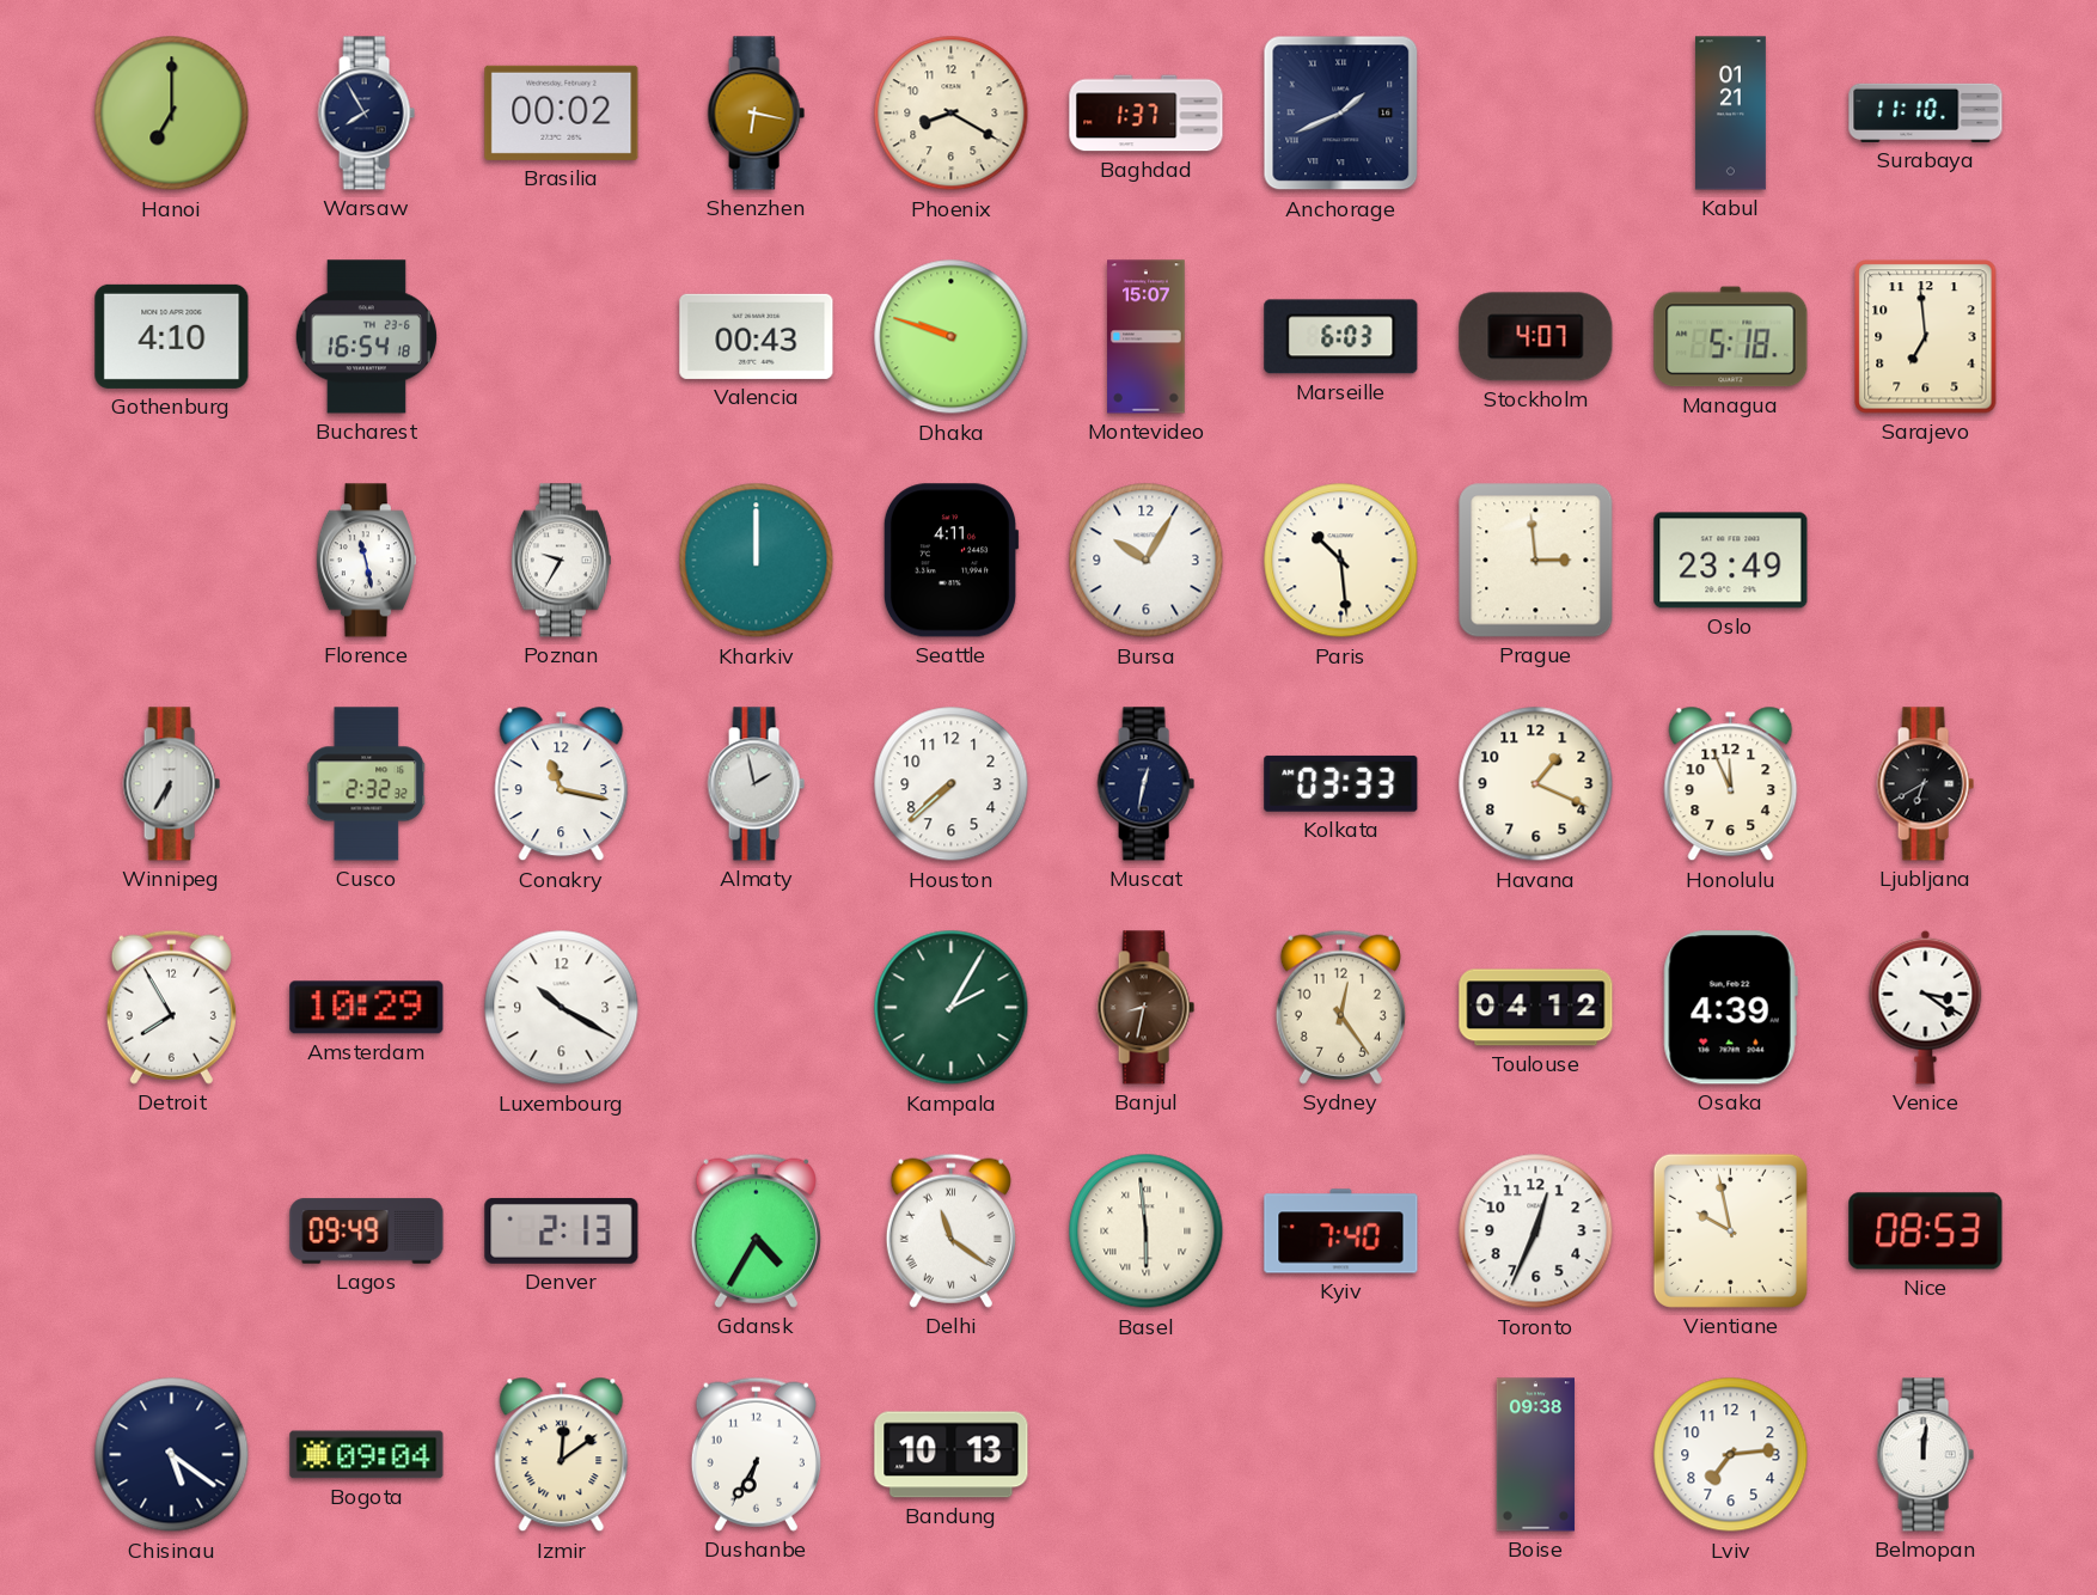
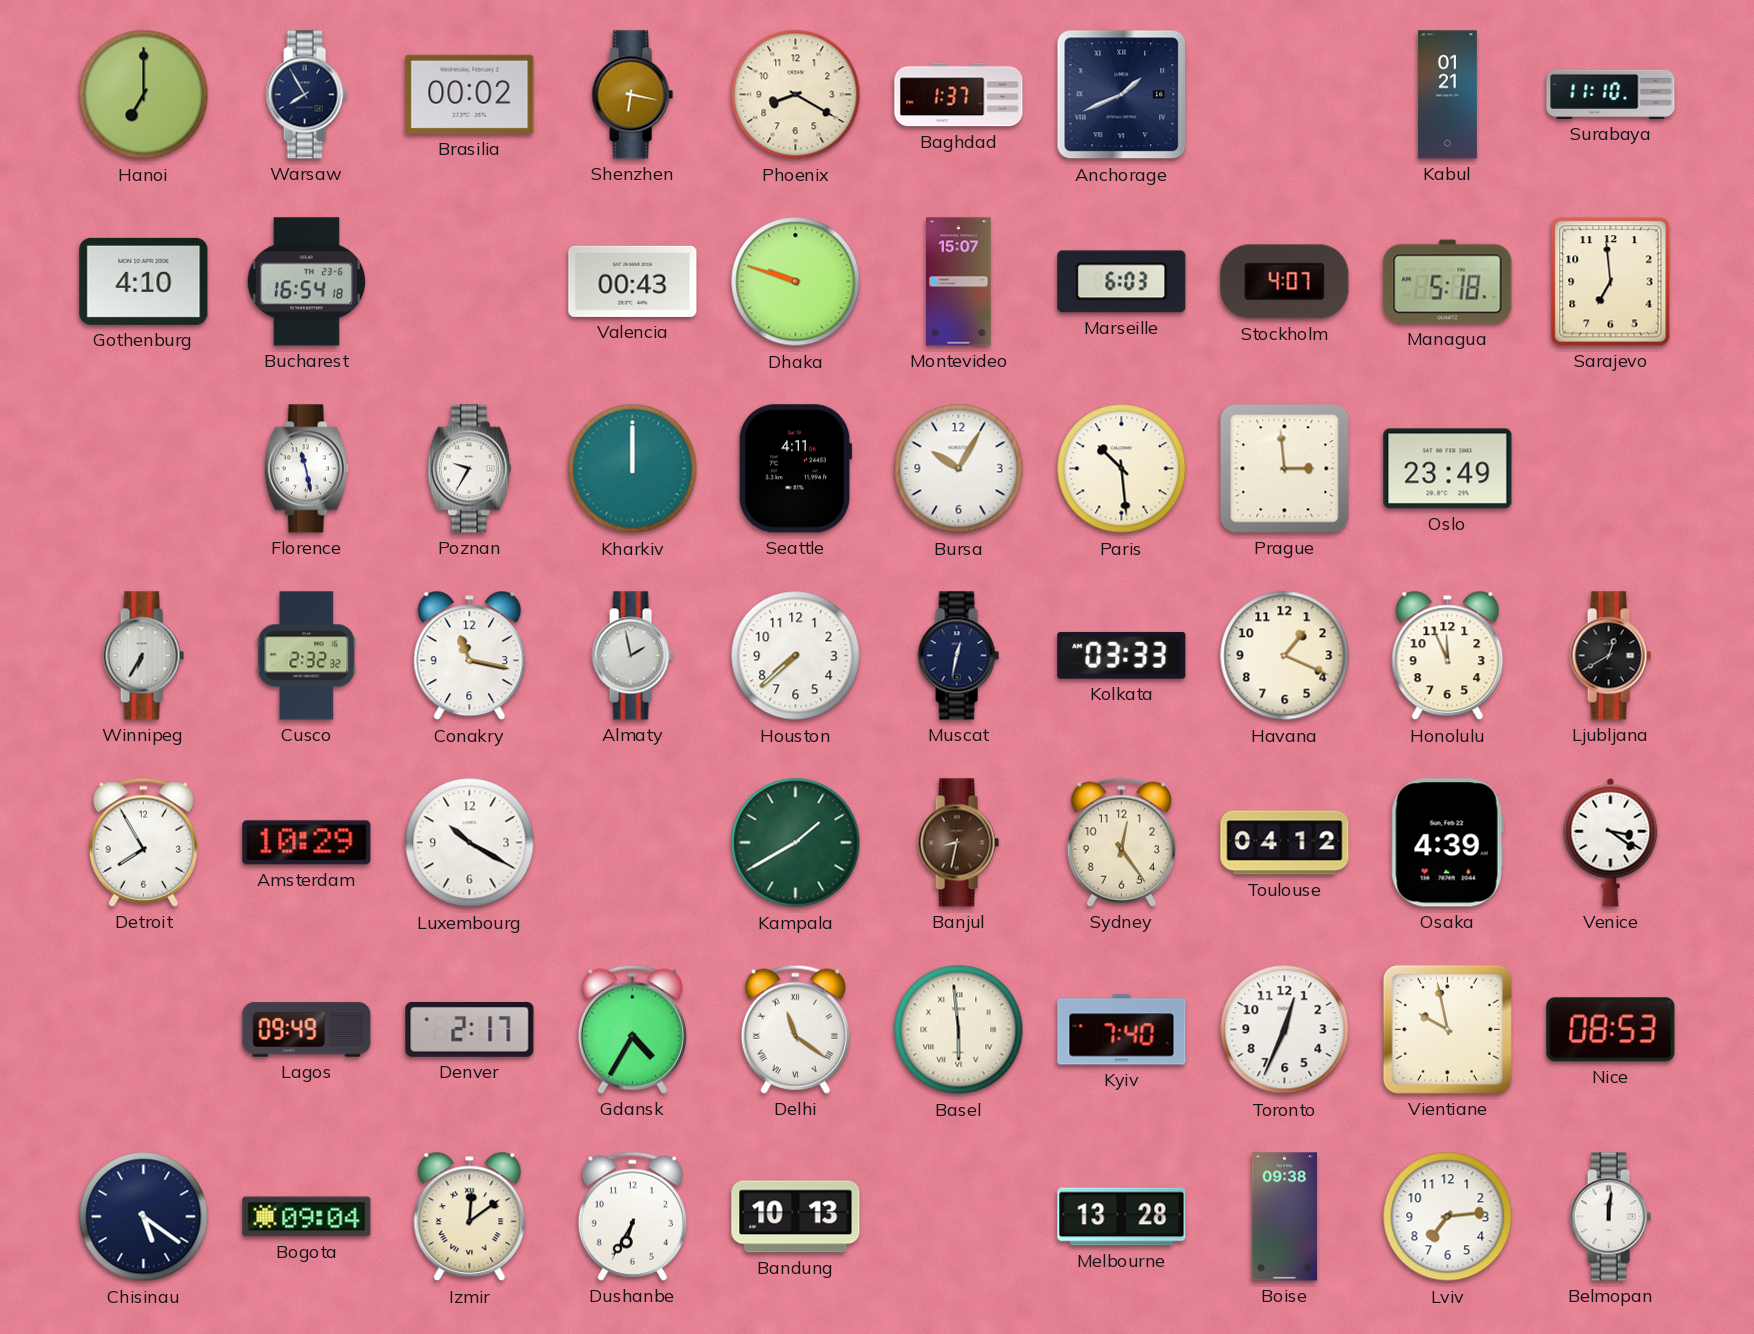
Ljubljana: 6:40 -> 12:40
Kampala: 2:05 -> 1:40
Denver: 2:13 -> 2:17
Melbourne: none -> 13:28
